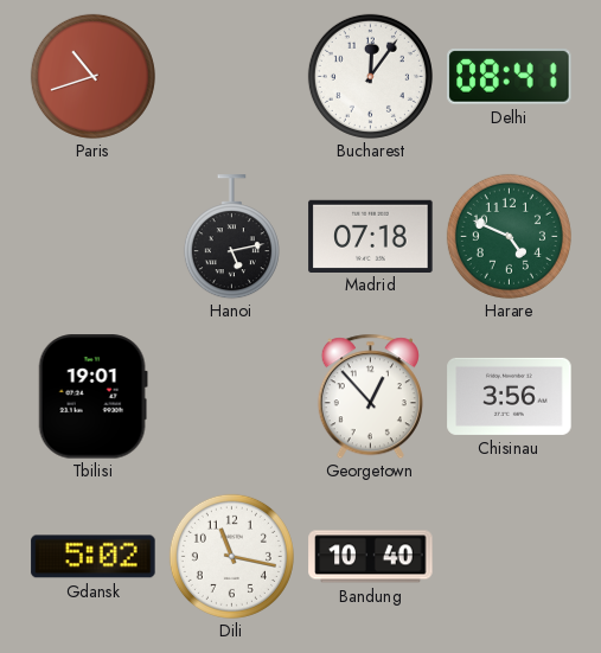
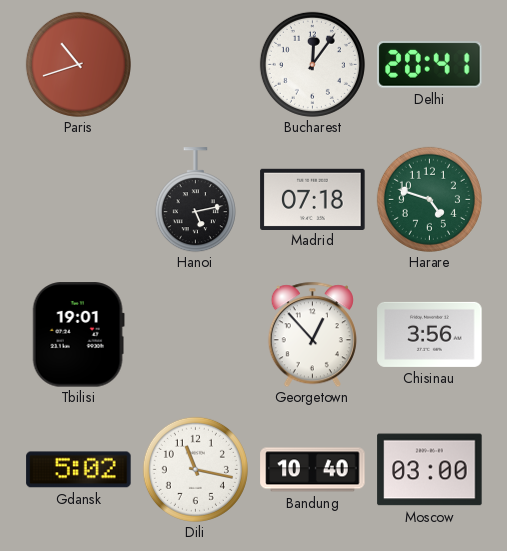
Delhi: 08:41 -> 20:41
Harare: 4:49 -> 4:48
Moscow: none -> 03:00
